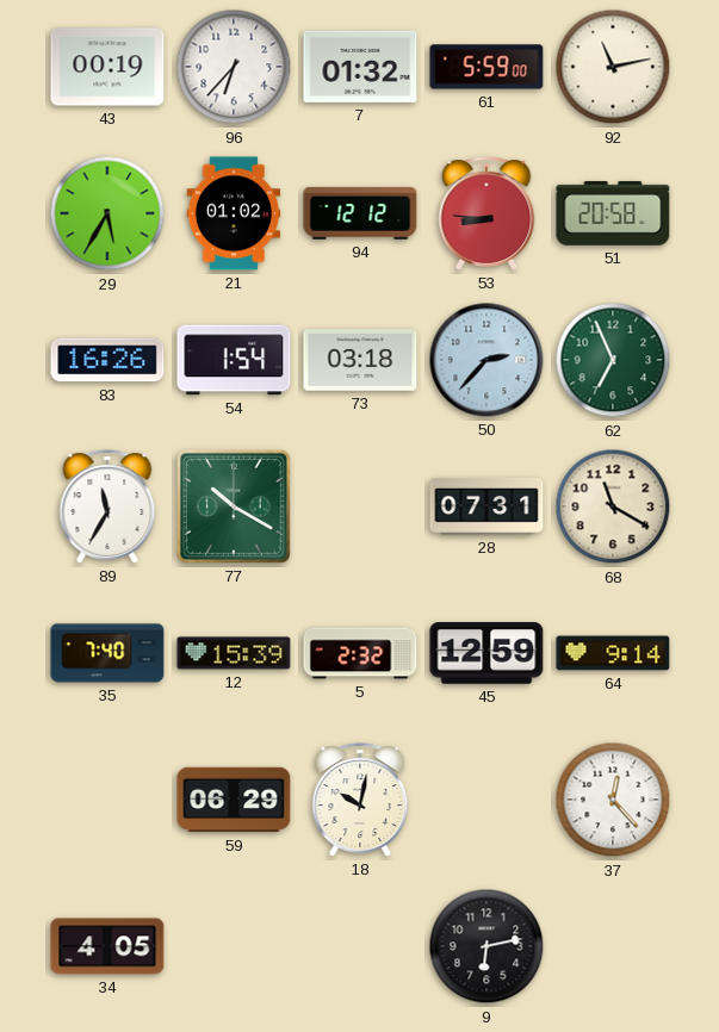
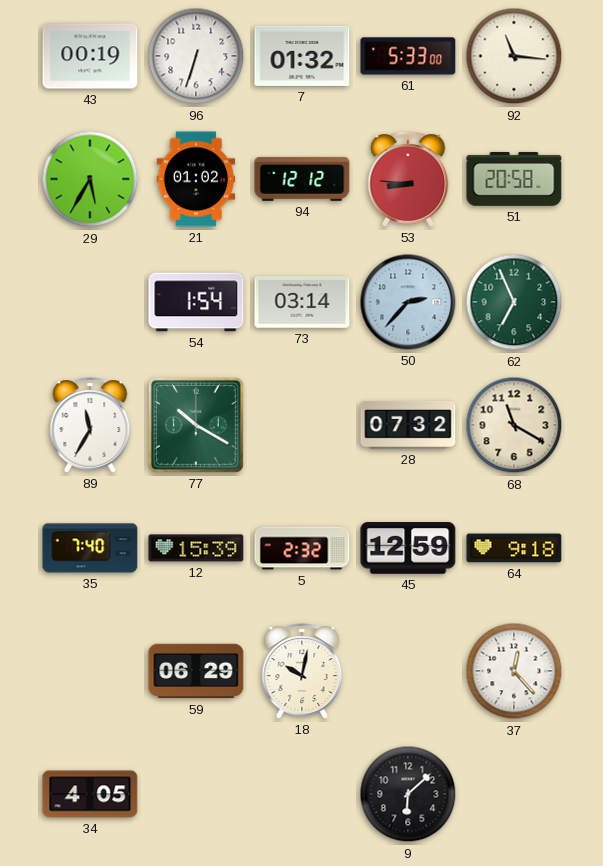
96: 6:37 -> 6:33
61: 5:59 -> 5:33
92: 11:13 -> 11:16
83: 16:26 -> none
73: 03:18 -> 03:14
28: 07:31 -> 07:32
64: 9:14 -> 9:18
9: 6:13 -> 6:08
